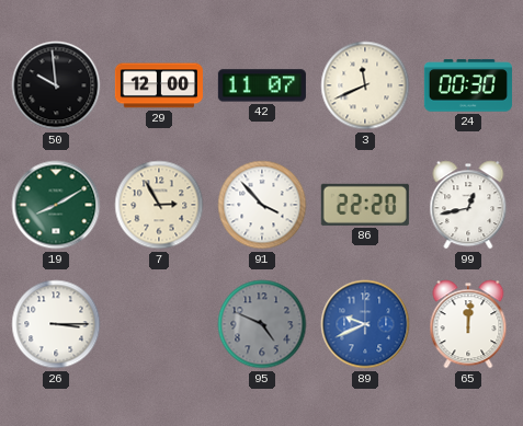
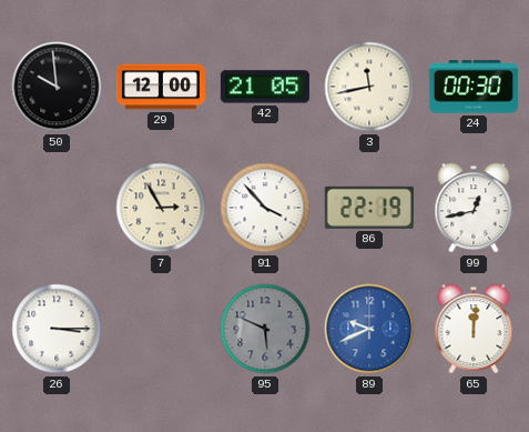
42: 11:07 -> 21:05
3: 11:41 -> 11:43
19: 8:10 -> none
86: 22:20 -> 22:19
95: 4:49 -> 5:49
